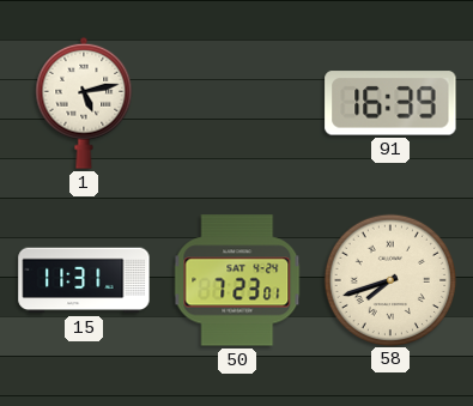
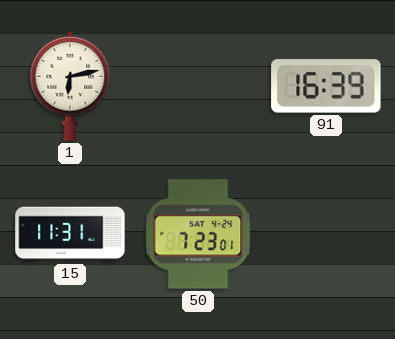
1: 5:13 -> 6:13
58: 7:42 -> none
